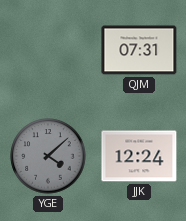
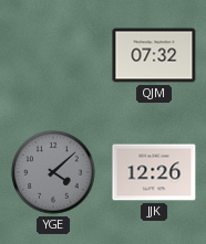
QJM: 07:31 -> 07:32
JJK: 12:24 -> 12:26
